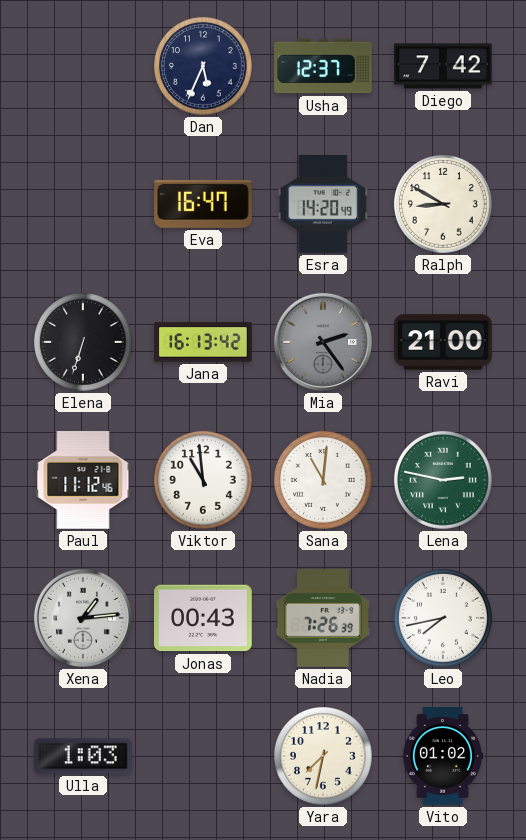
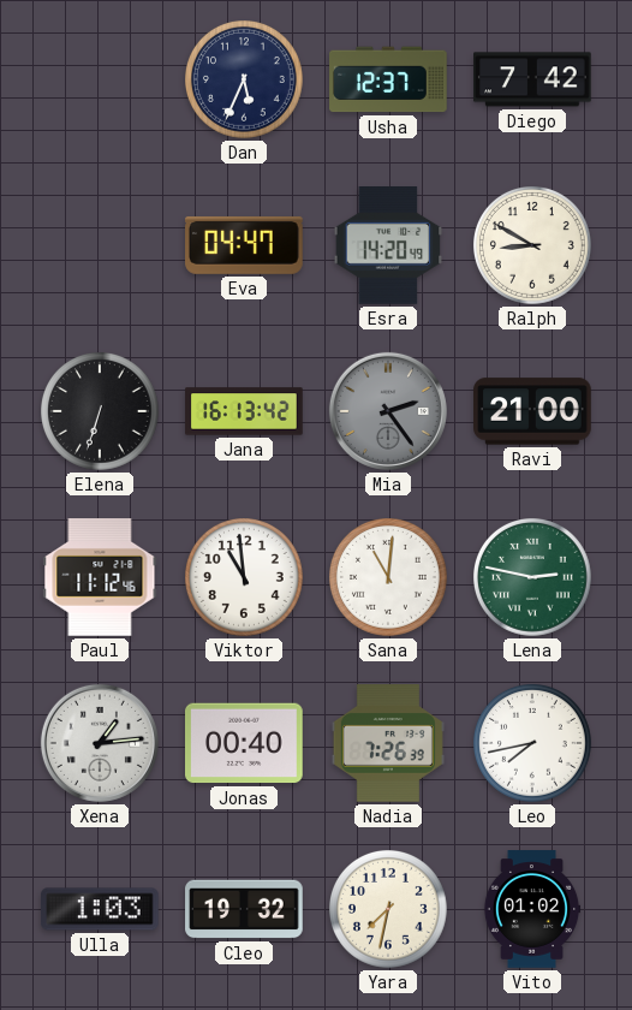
Eva: 16:47 -> 04:47
Jonas: 00:43 -> 00:40
Cleo: none -> 19:32
